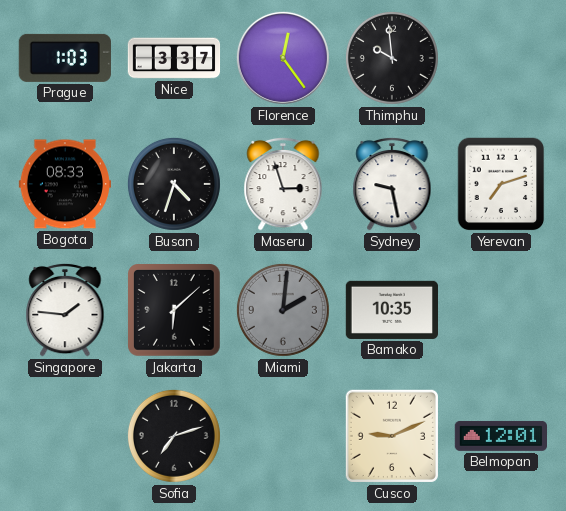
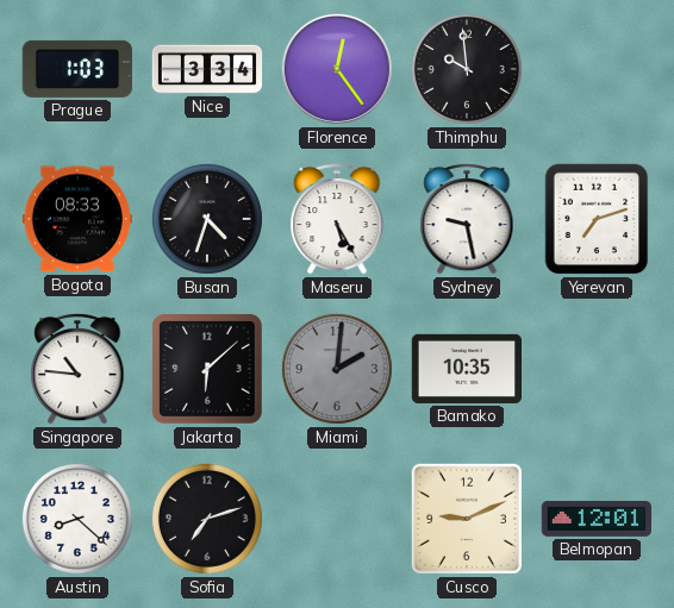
Nice: 3:37 -> 3:34
Maseru: 2:57 -> 5:25
Singapore: 1:46 -> 10:46
Austin: none -> 8:22
